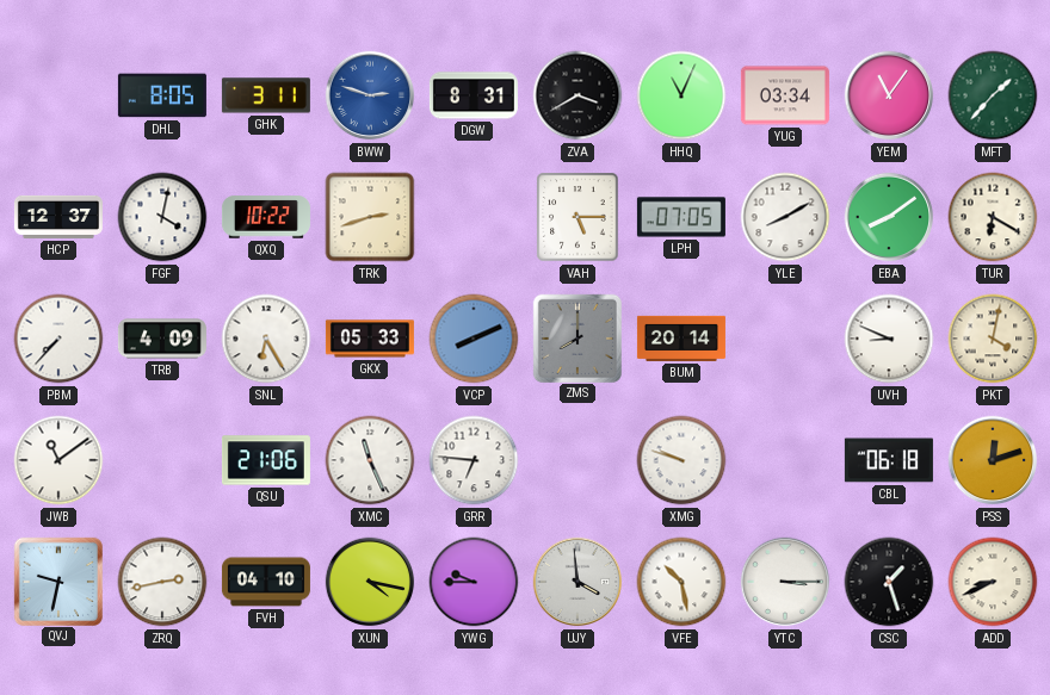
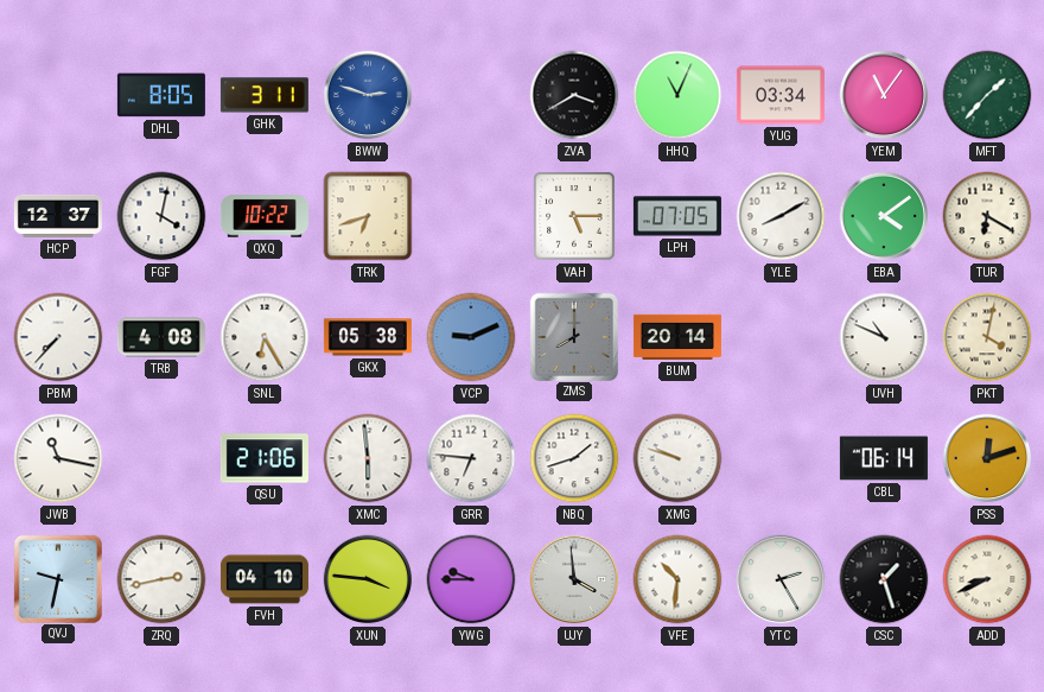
DGW: 8:31 -> none
TRK: 2:42 -> 6:42
EBA: 8:09 -> 4:09
TRB: 4:09 -> 4:08
GKX: 05:33 -> 05:38
VCP: 8:11 -> 9:11
UVH: 8:49 -> 10:49
JWB: 11:09 -> 11:17
XMC: 11:26 -> 5:59
NBQ: none -> 1:42
CBL: 06:18 -> 06:14
XUN: 4:17 -> 3:46
VFE: 10:28 -> 10:31
YTC: 3:15 -> 2:25
